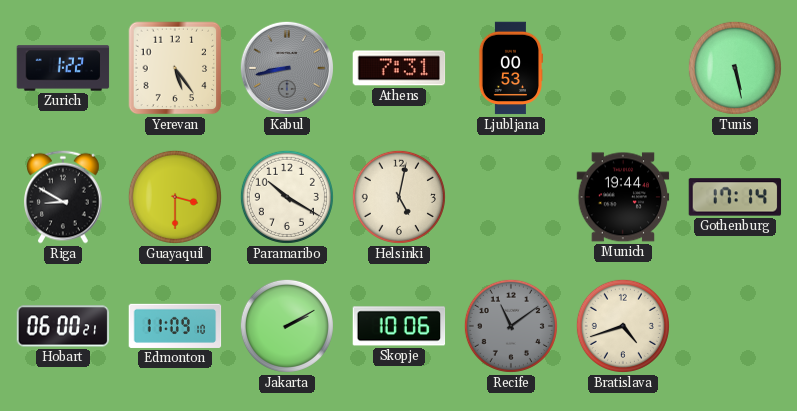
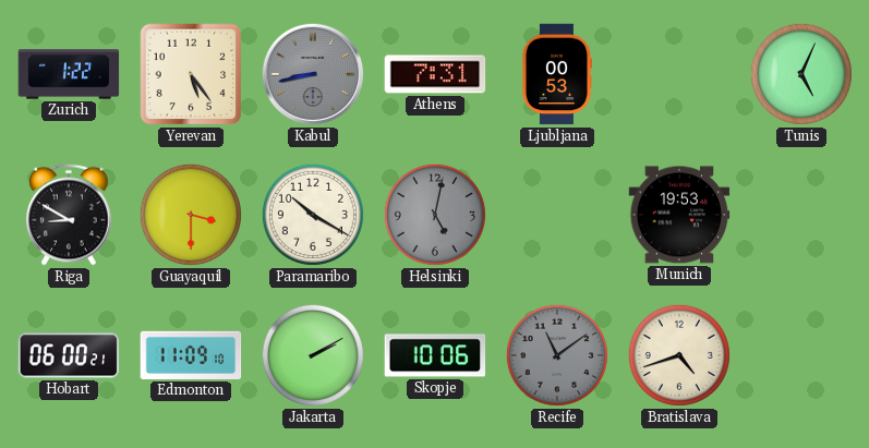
Tunis: 5:28 -> 5:04
Helsinki dial: cream -> grey
Munich: 19:44 -> 19:53
Gothenburg: 17:14 -> none
